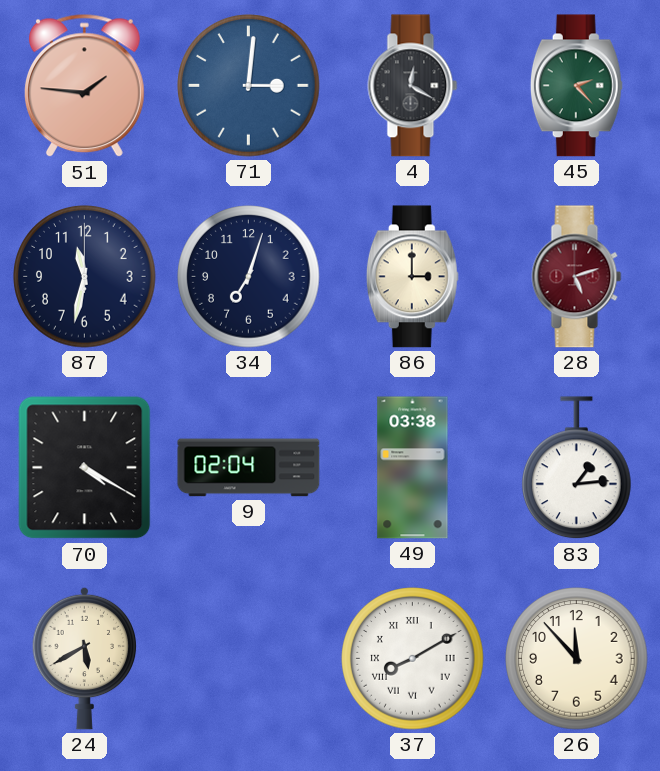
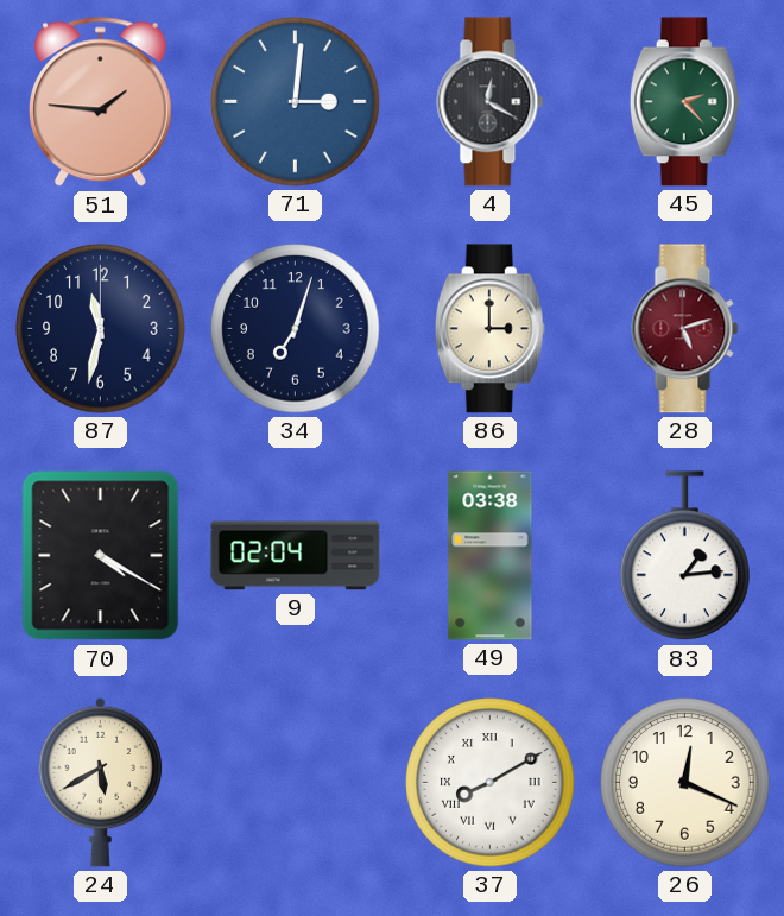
26: 11:53 -> 12:19
